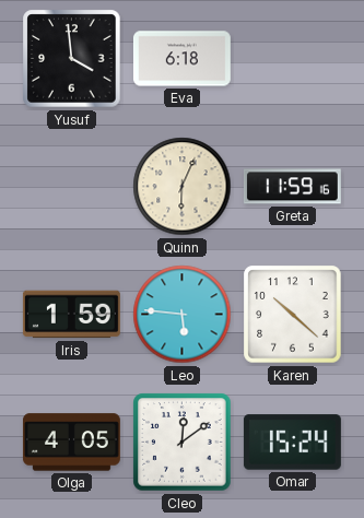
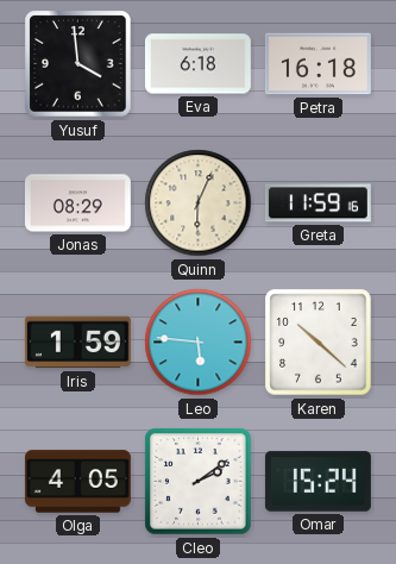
Petra: none -> 16:18
Jonas: none -> 08:29
Cleo: 12:09 -> 2:09
